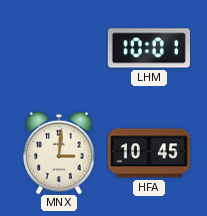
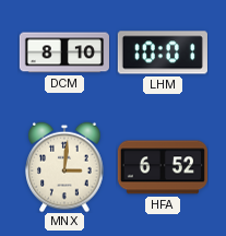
DCM: none -> 8:10
HFA: 10:45 -> 6:52
